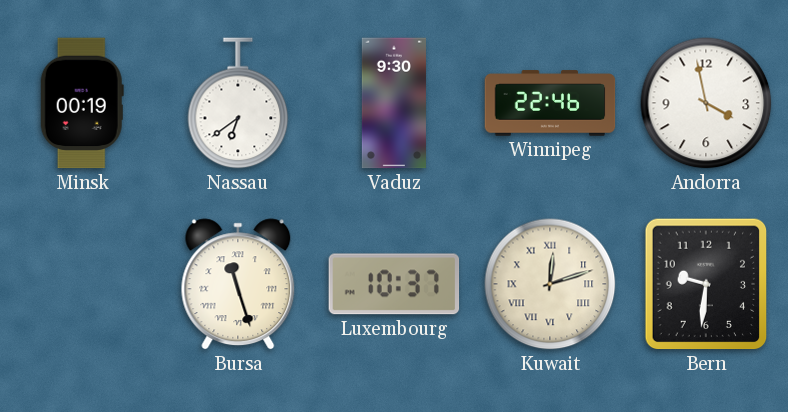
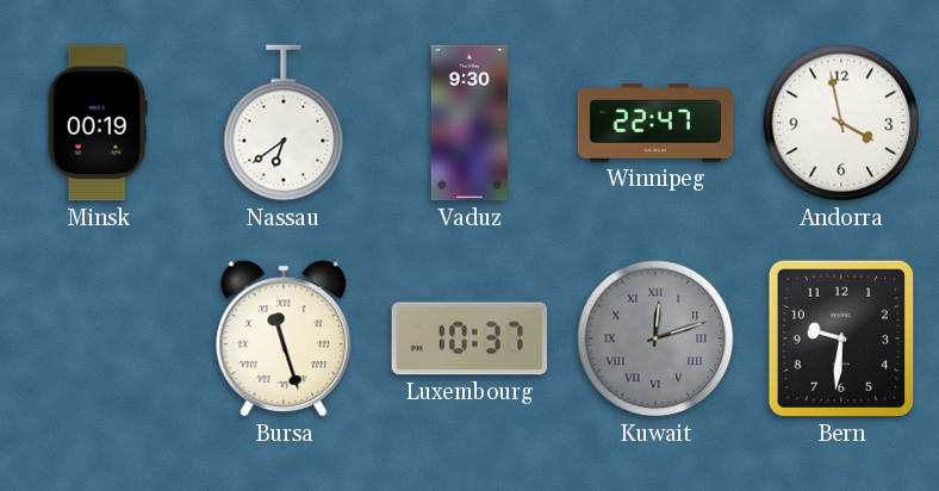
Winnipeg: 22:46 -> 22:47
Kuwait dial: cream -> grey
